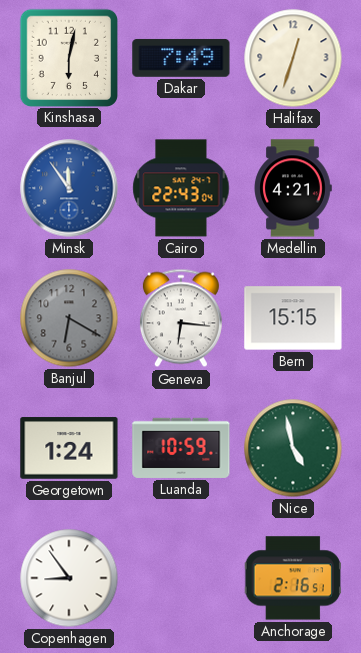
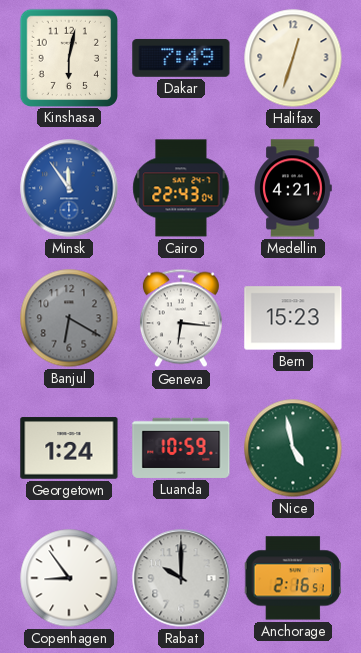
Bern: 15:15 -> 15:23
Rabat: none -> 10:00
